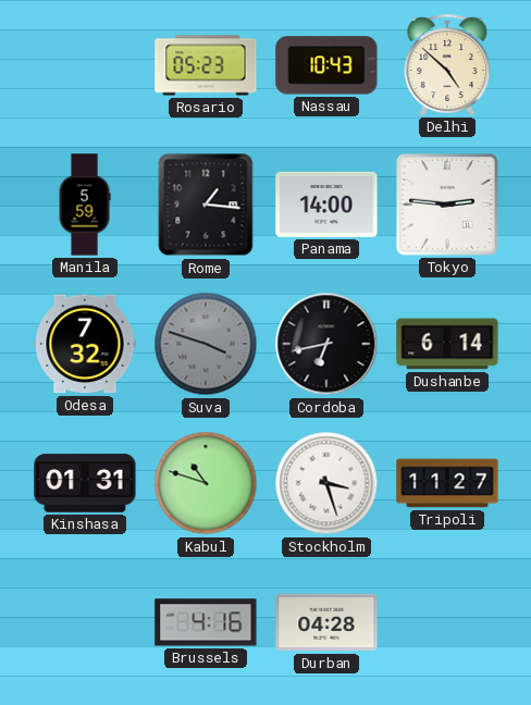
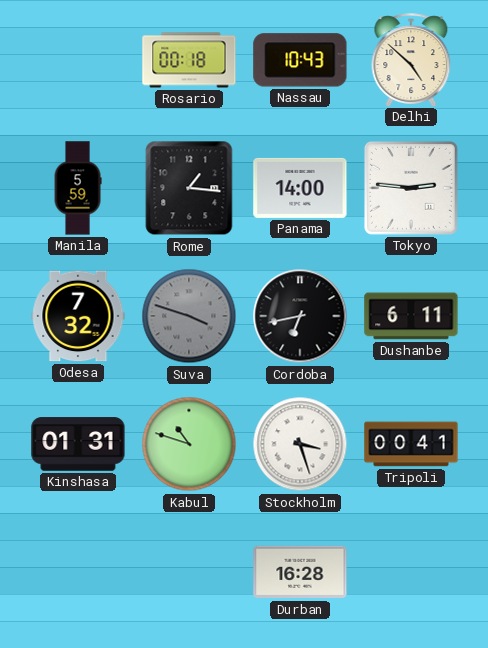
Rosario: 05:23 -> 00:18
Dushanbe: 6:14 -> 6:11
Tripoli: 11:27 -> 00:41
Brussels: 4:16 -> none
Durban: 04:28 -> 16:28
